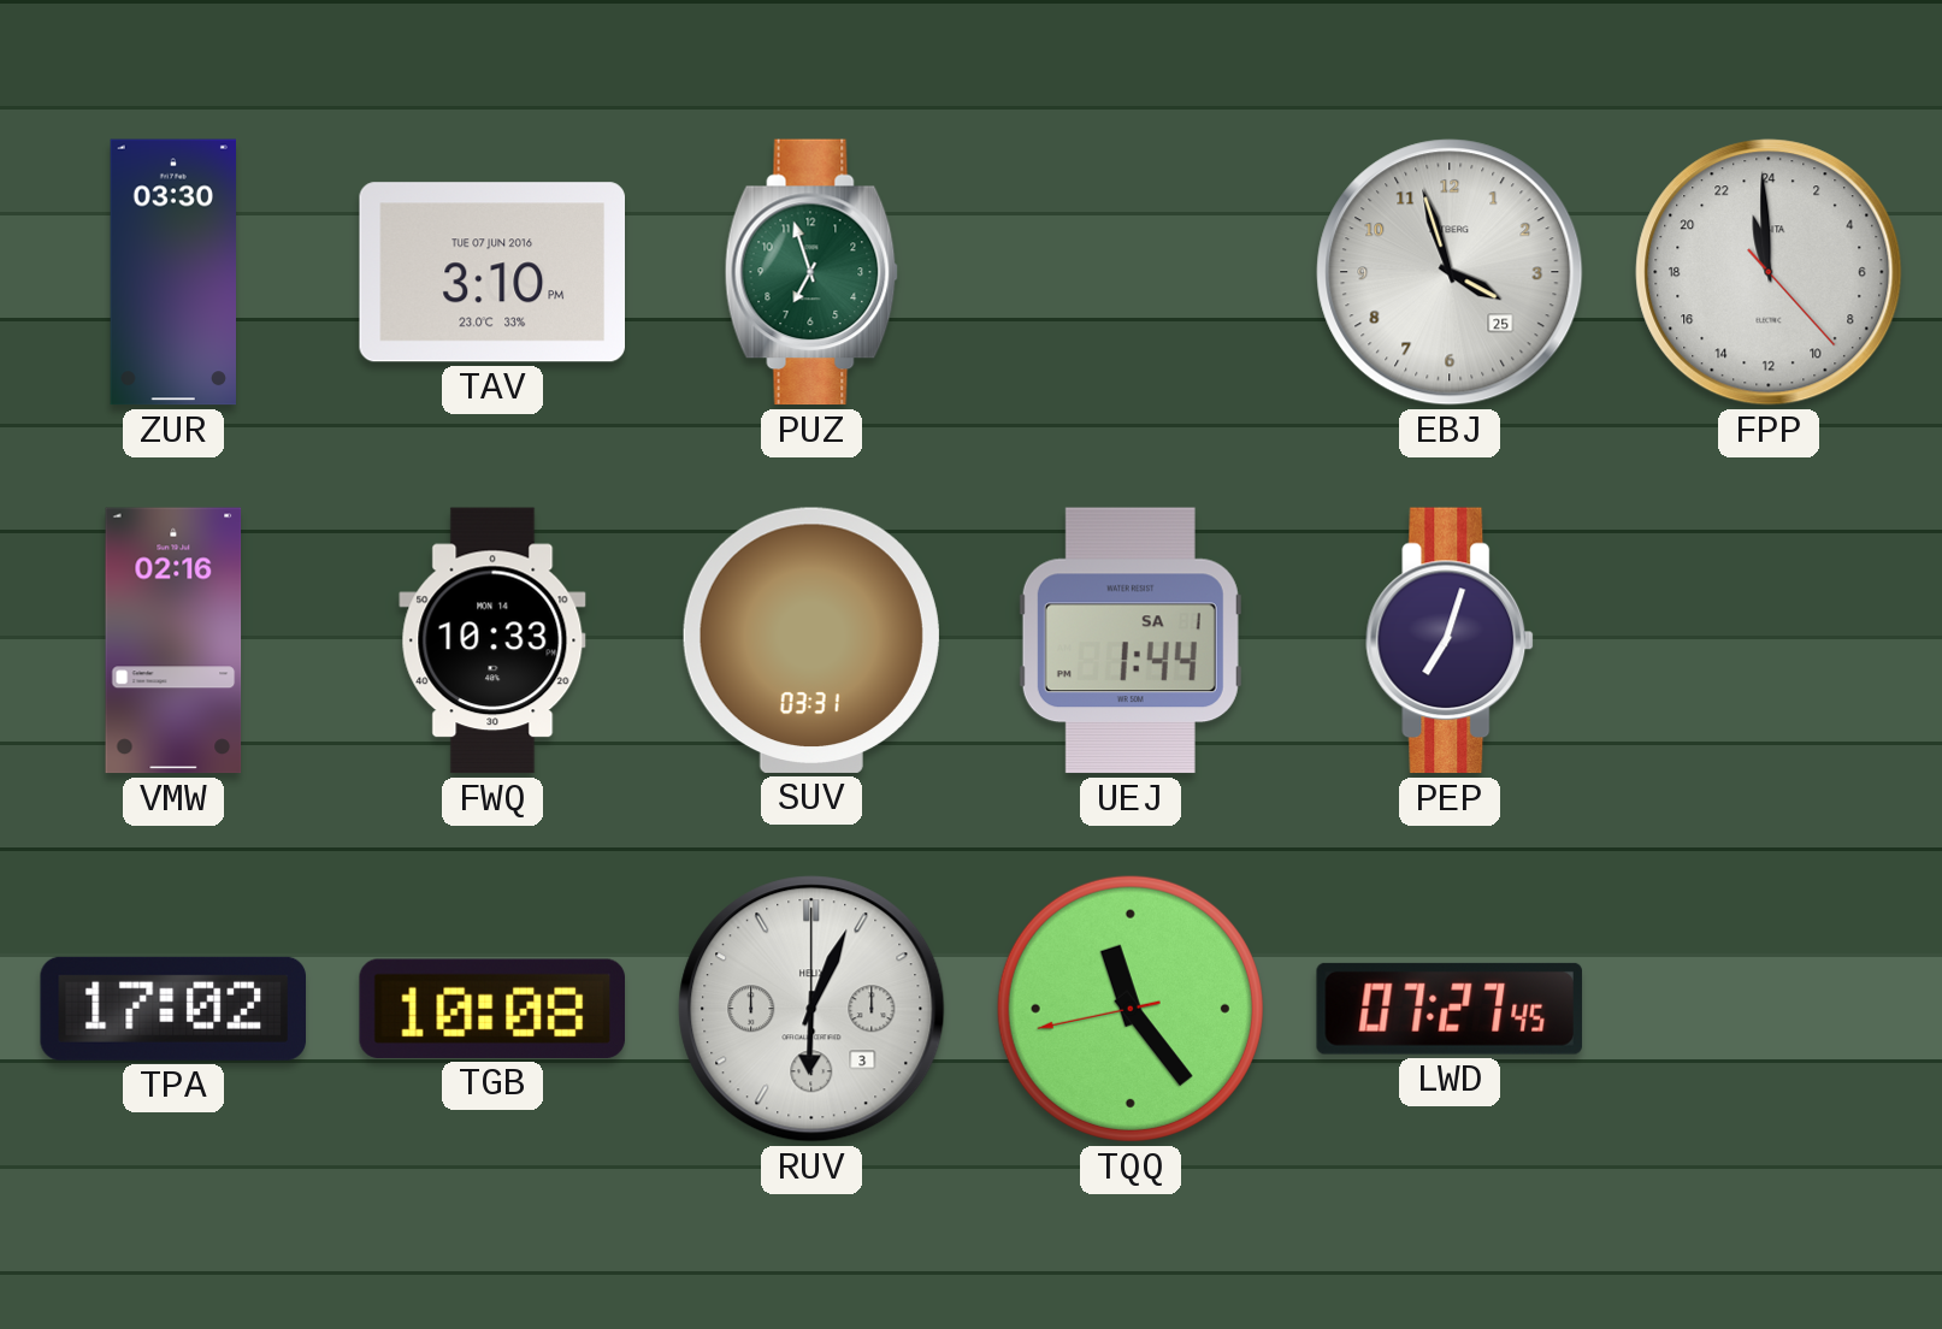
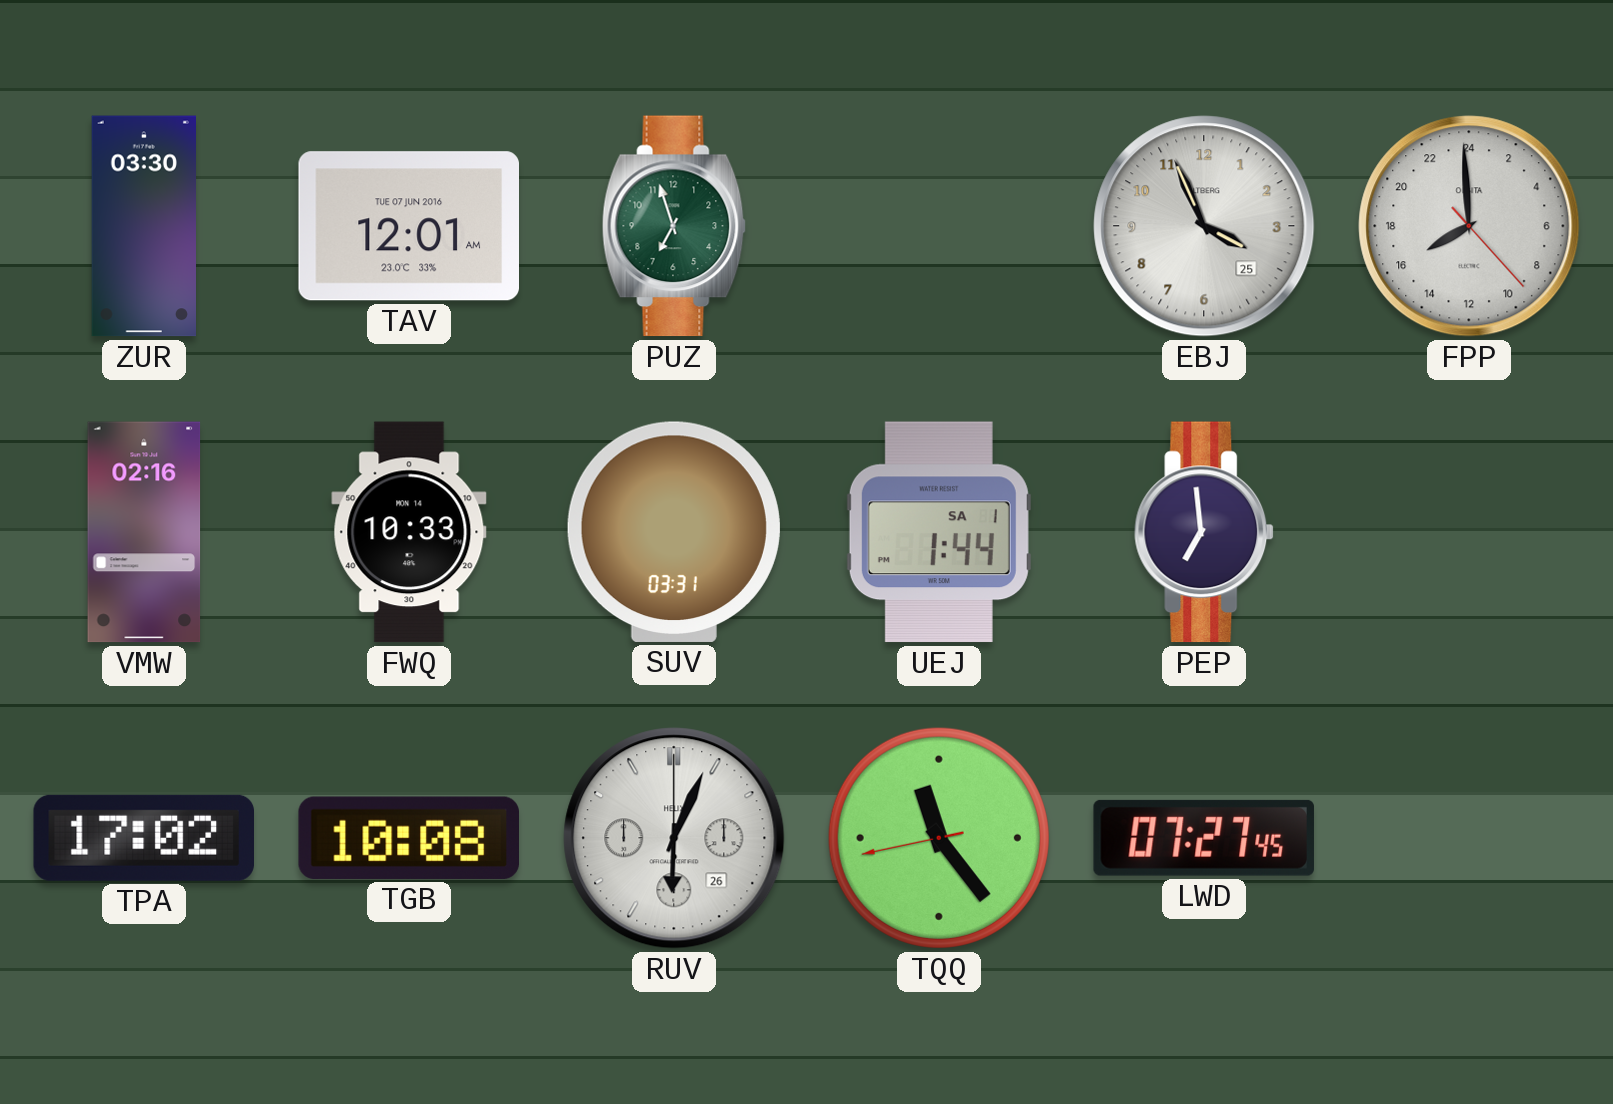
TAV: 3:10 -> 12:01
EBJ: 3:57 -> 3:56
FPP: 22:59 -> 15:59
PEP: 7:03 -> 6:59
RUV date: 3 -> 26
